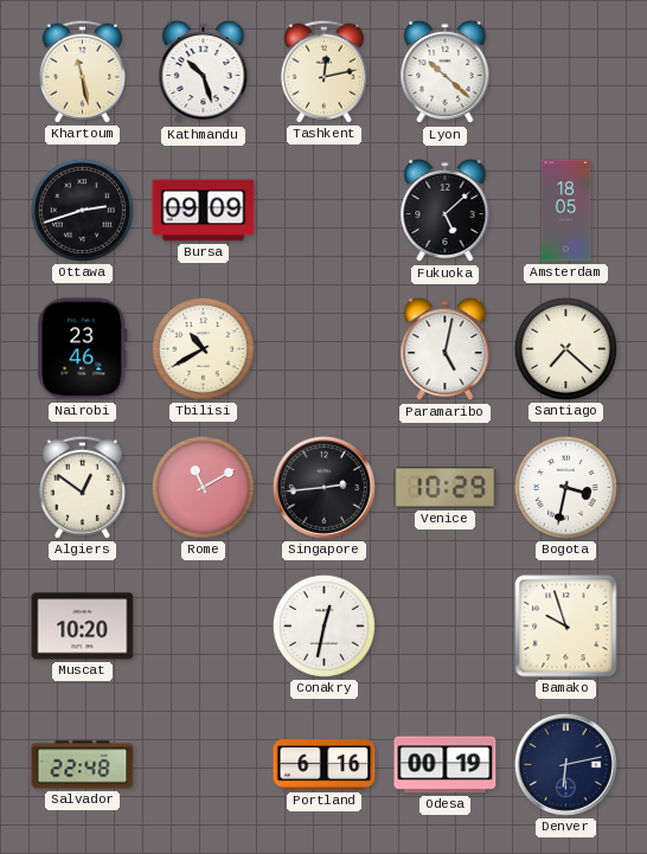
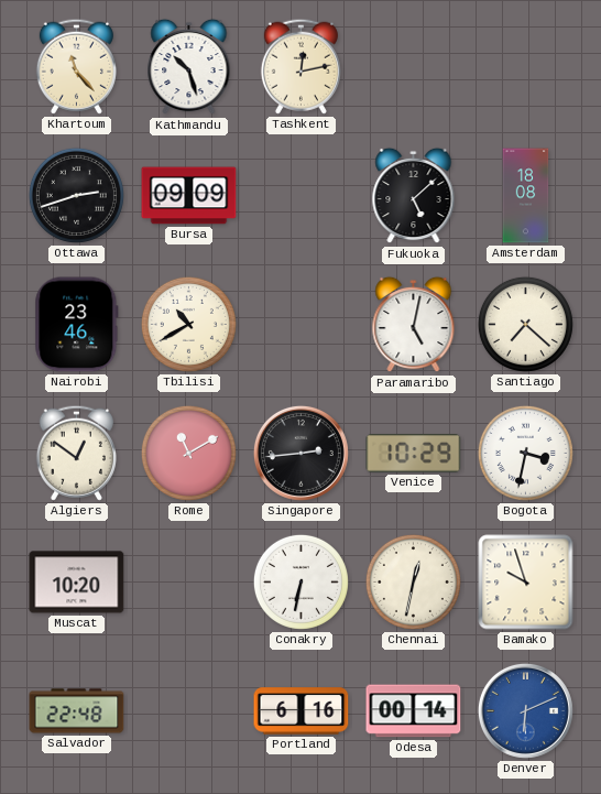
Khartoum: 11:28 -> 11:23
Lyon: 10:22 -> none
Amsterdam: 18:05 -> 18:08
Conakry: 12:32 -> 6:32
Chennai: none -> 12:32
Odesa: 00:19 -> 00:14
Denver: 6:13 -> 6:11
Denver dial: navy -> blue
